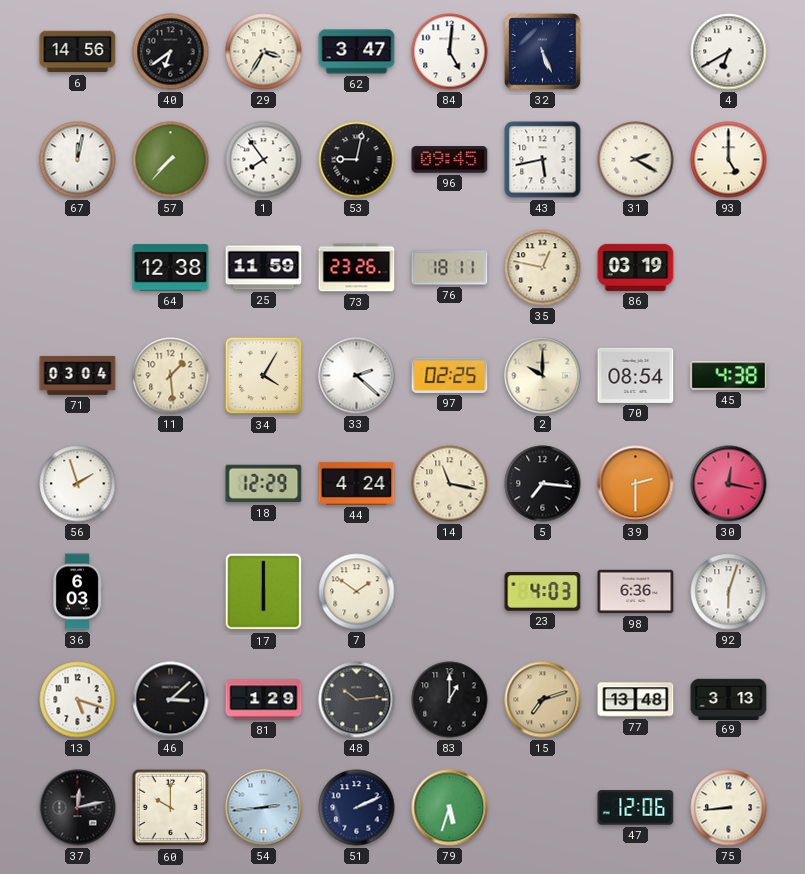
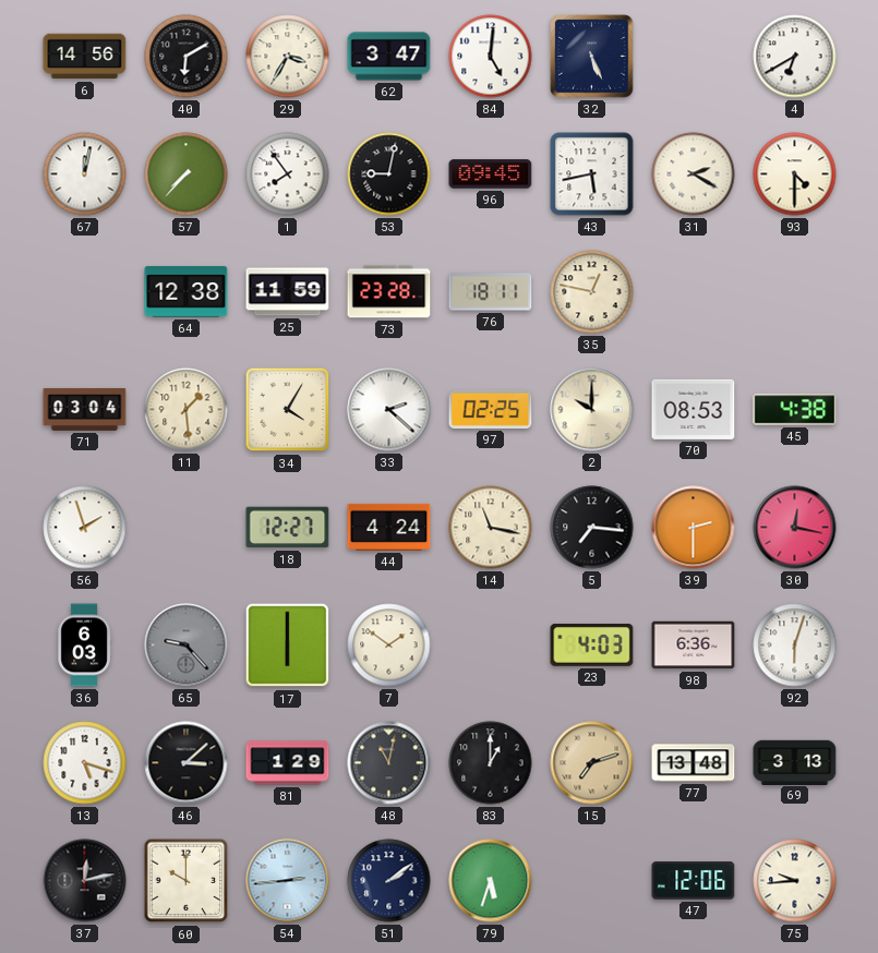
40: 6:39 -> 6:10
93: 5:00 -> 4:30
73: 23:26 -> 23:28
86: 03:19 -> none
70: 08:54 -> 08:53
18: 12:29 -> 12:27
65: none -> 9:23
48: 10:14 -> 11:02
51: 2:11 -> 2:09
75: 8:44 -> 9:44
